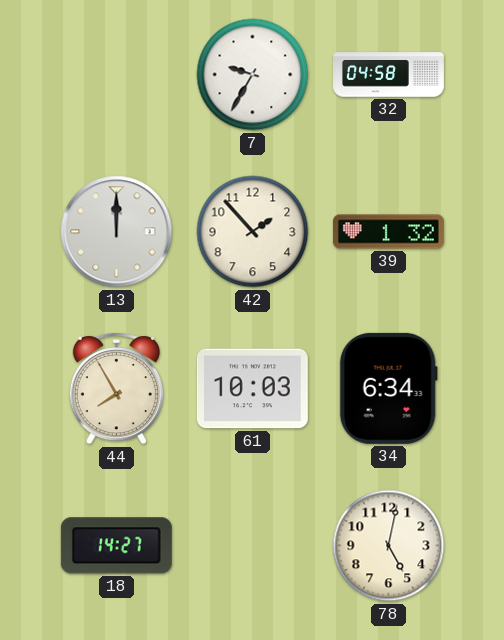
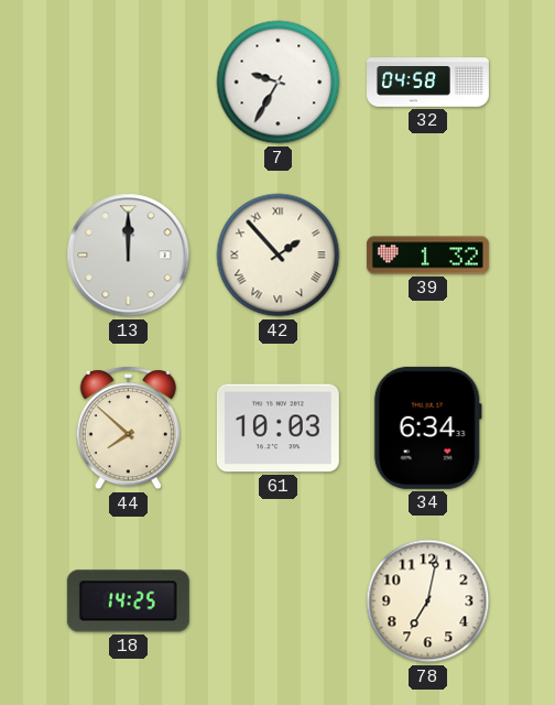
42 numerals: Arabic -> Roman
44: 7:55 -> 7:52
18: 14:27 -> 14:25
78: 5:02 -> 7:02
